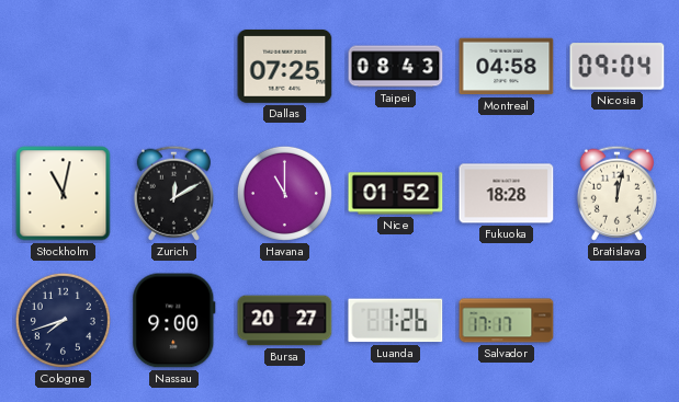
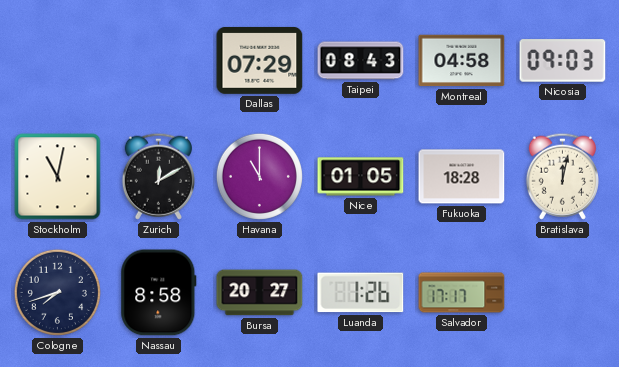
Dallas: 07:25 -> 07:29
Nicosia: 09:04 -> 09:03
Nice: 01:52 -> 01:05
Nassau: 9:00 -> 8:58
